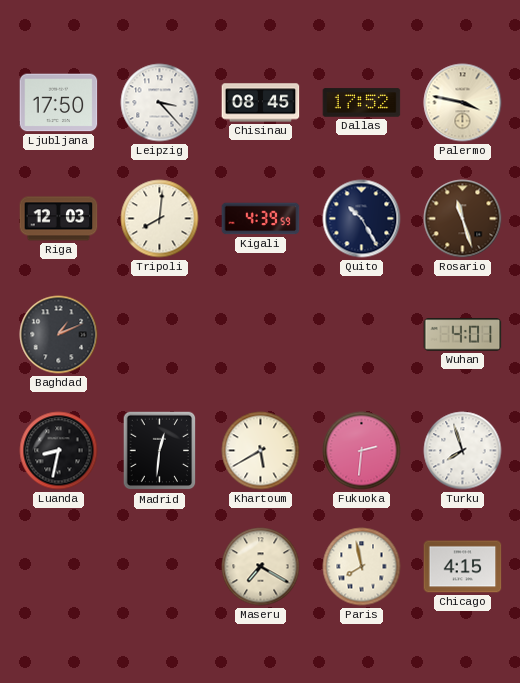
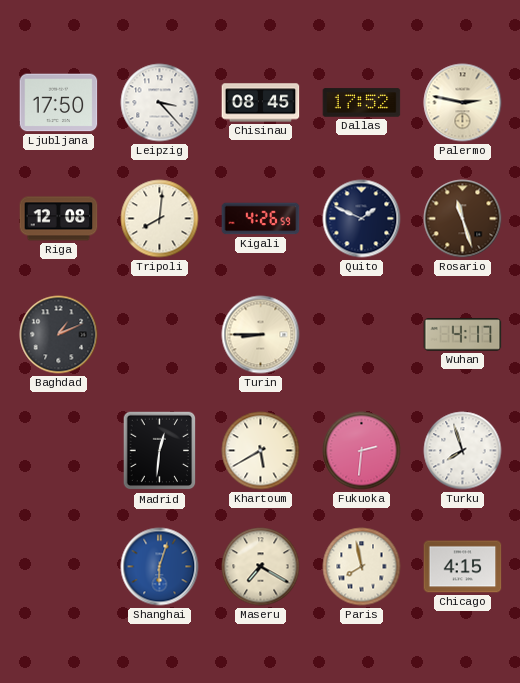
Palermo: 3:47 -> 2:47
Riga: 12:03 -> 12:08
Kigali: 4:39 -> 4:26
Quito: 10:25 -> 1:49
Turin: none -> 8:45
Wuhan: 4:01 -> 4:17
Luanda: 8:32 -> none
Shanghai: none -> 6:03
